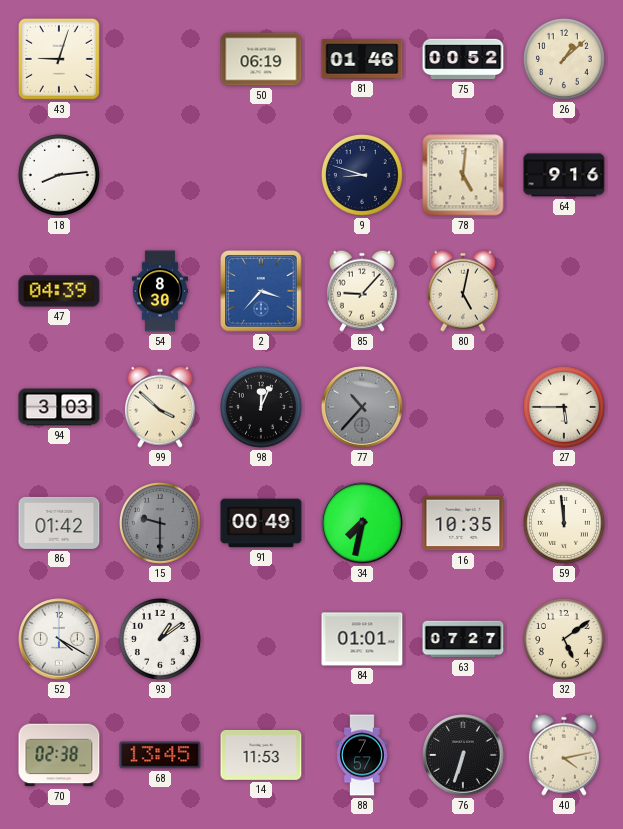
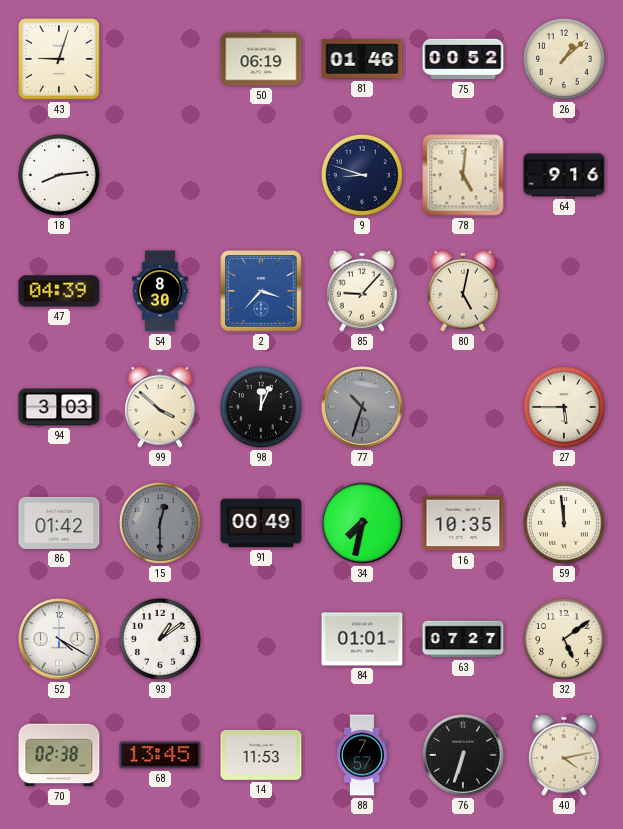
77: 10:37 -> 10:33
15: 9:30 -> 12:30
